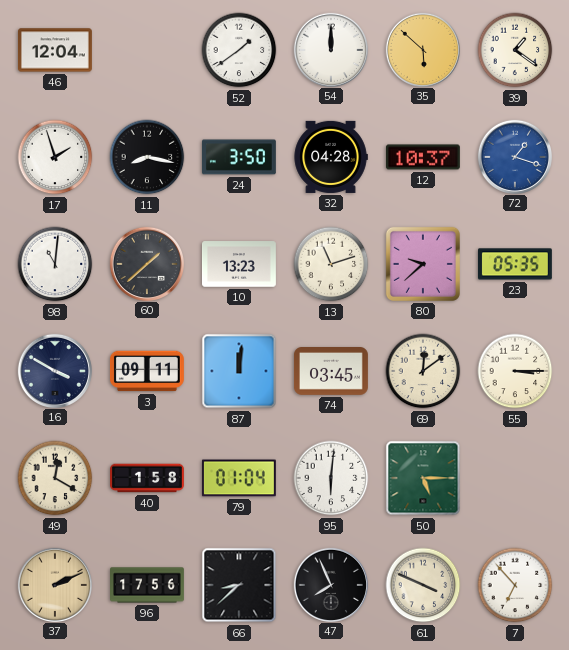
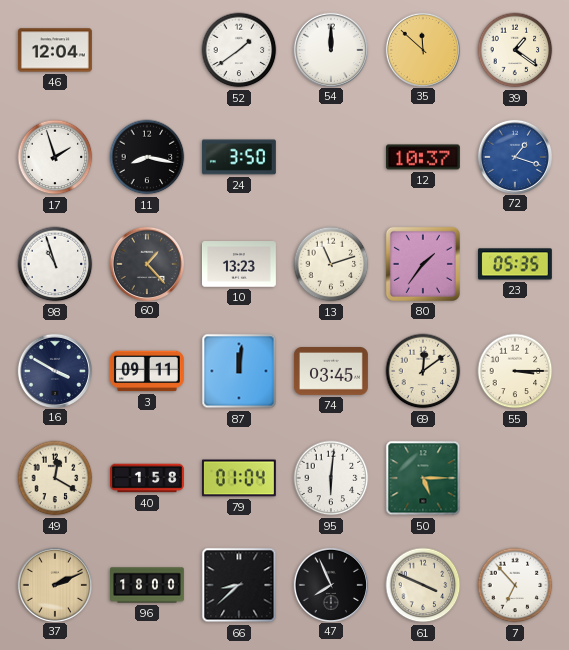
35: 5:52 -> 11:52
32: 04:28 -> none
98: 11:01 -> 10:57
60: 1:38 -> 1:23
80: 9:38 -> 1:36
96: 17:56 -> 18:00
